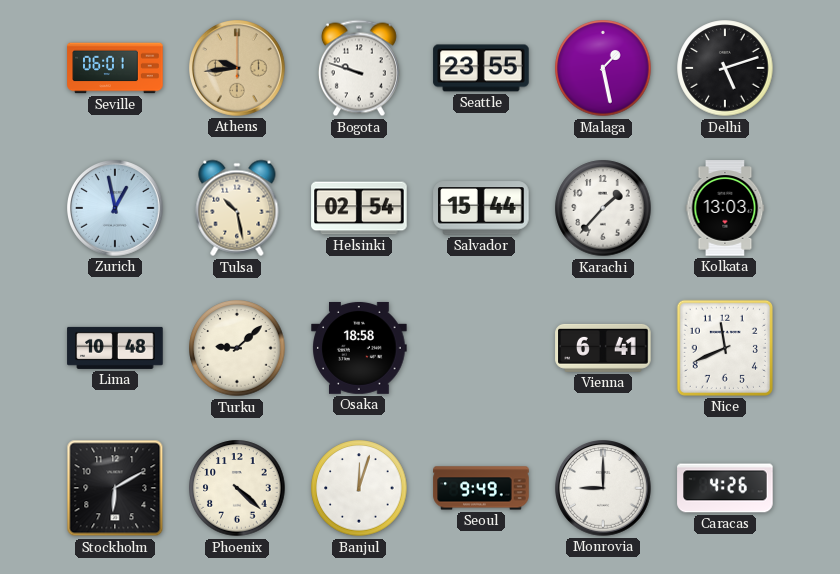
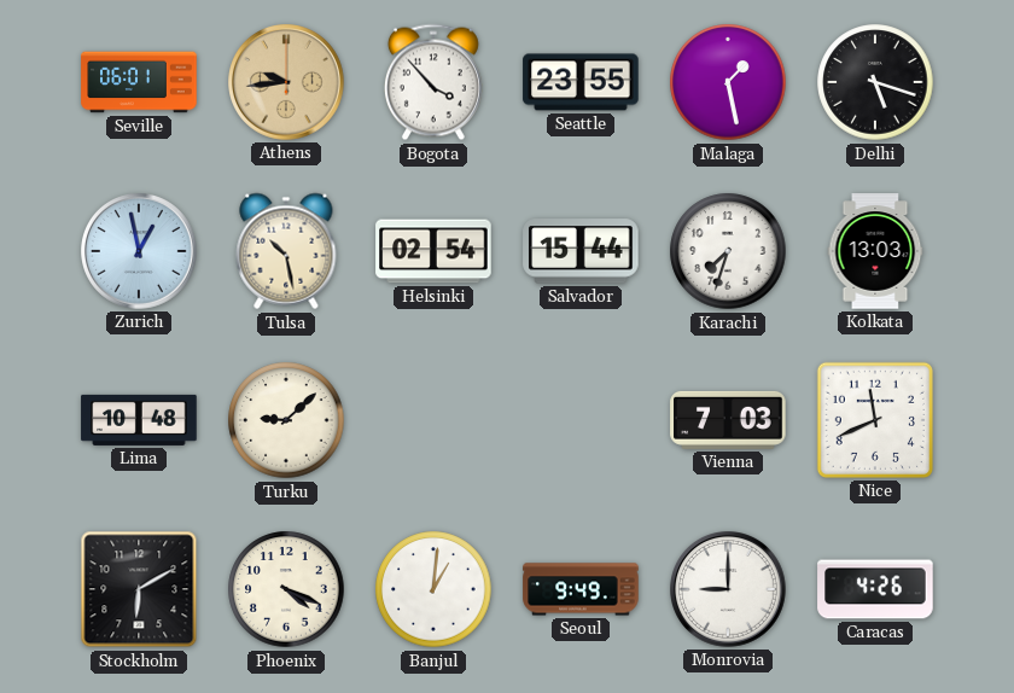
Bogota: 9:48 -> 3:53
Delhi: 5:12 -> 5:18
Karachi: 1:37 -> 7:33
Osaka: 18:58 -> none
Vienna: 6:41 -> 7:03
Phoenix: 4:22 -> 4:19
Banjul: 12:03 -> 1:01
